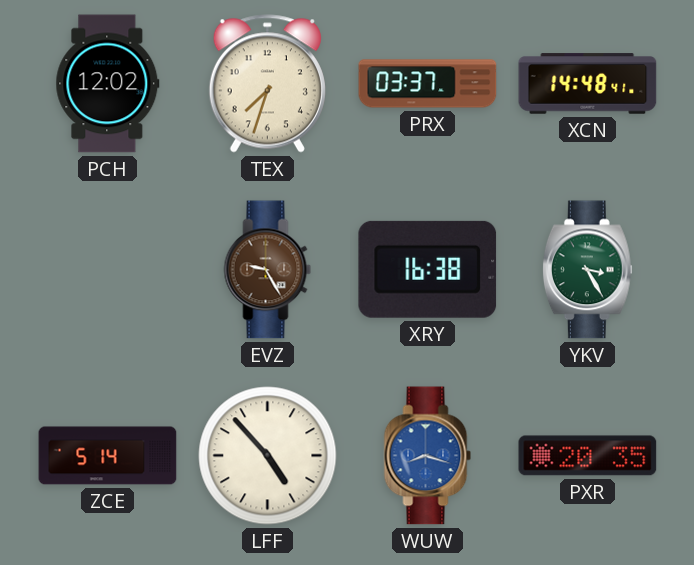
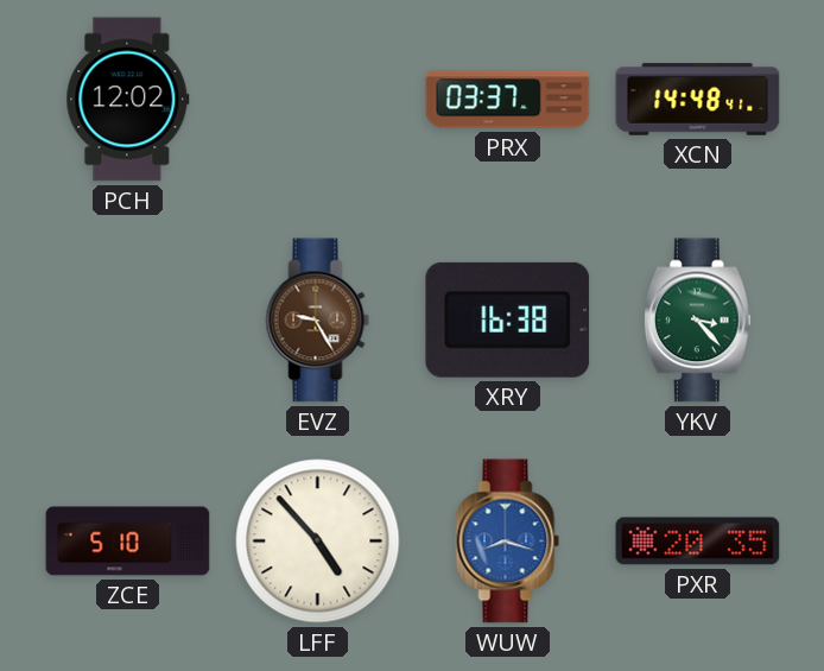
TEX: 7:33 -> none
YKV: 3:25 -> 3:23
ZCE: 5:14 -> 5:10
